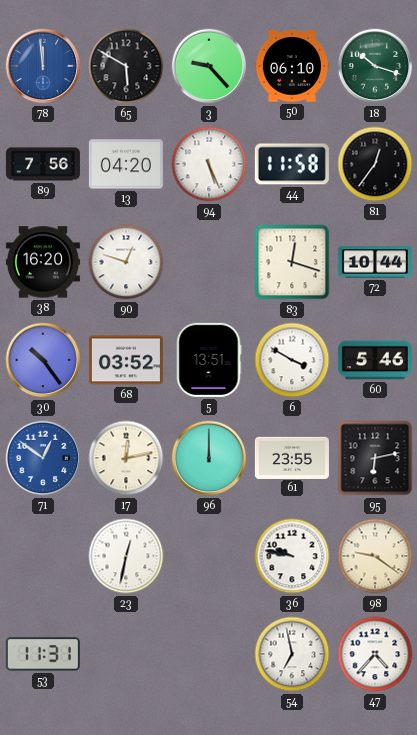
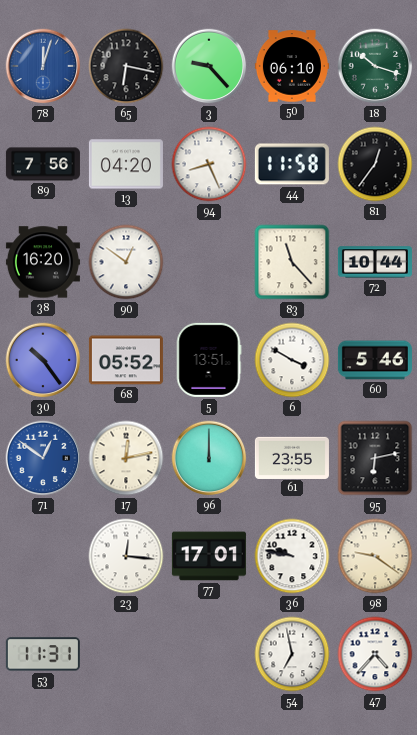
78: 11:59 -> 12:03
65: 5:50 -> 6:17
94: 5:26 -> 8:26
90: 12:48 -> 12:51
83: 12:18 -> 11:23
68: 03:52 -> 05:52
23: 12:32 -> 12:16
77: none -> 17:01
